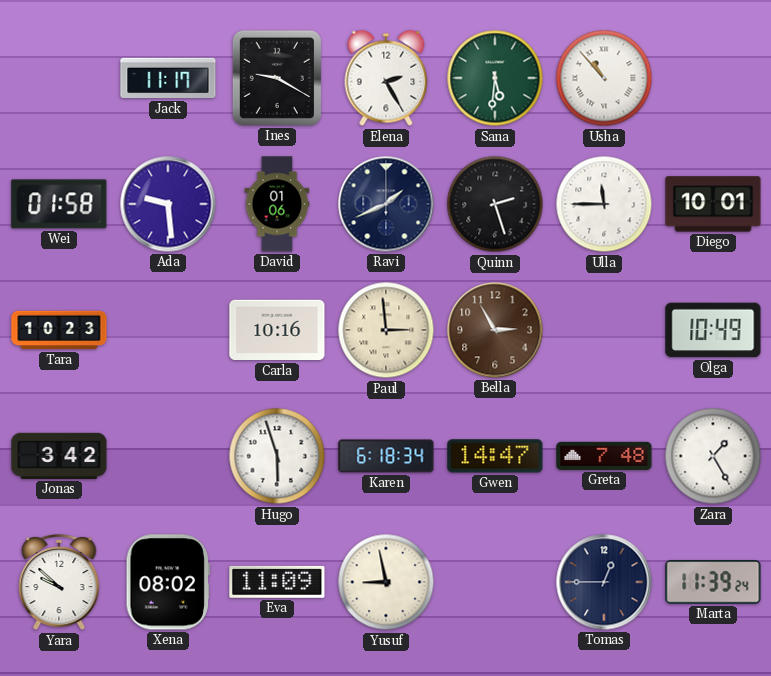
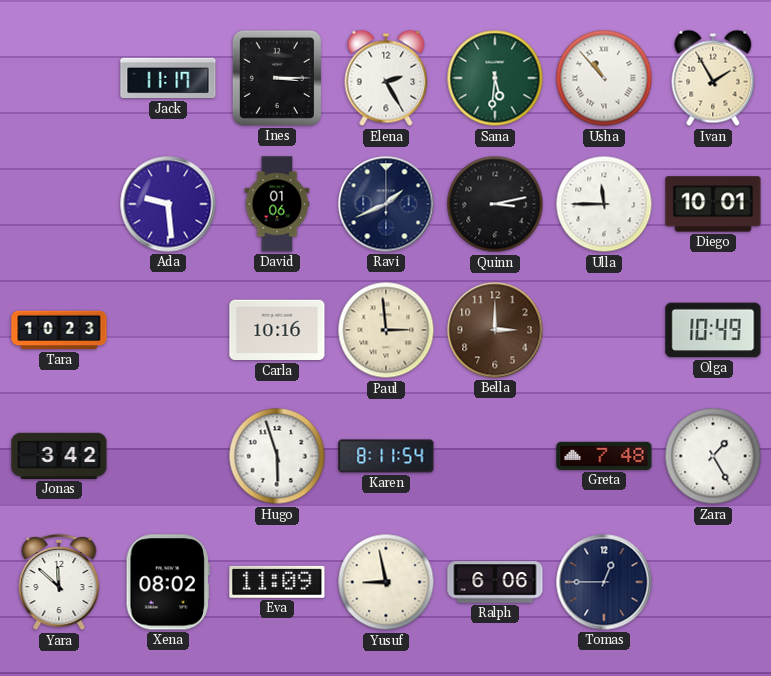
Ines: 9:20 -> 3:15
Ivan: none -> 1:55
Wei: 01:58 -> none
Quinn: 2:27 -> 3:13
Bella: 2:55 -> 3:00
Karen: 6:18 -> 8:11
Gwen: 14:47 -> none
Yara: 9:52 -> 11:52
Ralph: none -> 6:06
Marta: 11:39 -> none
